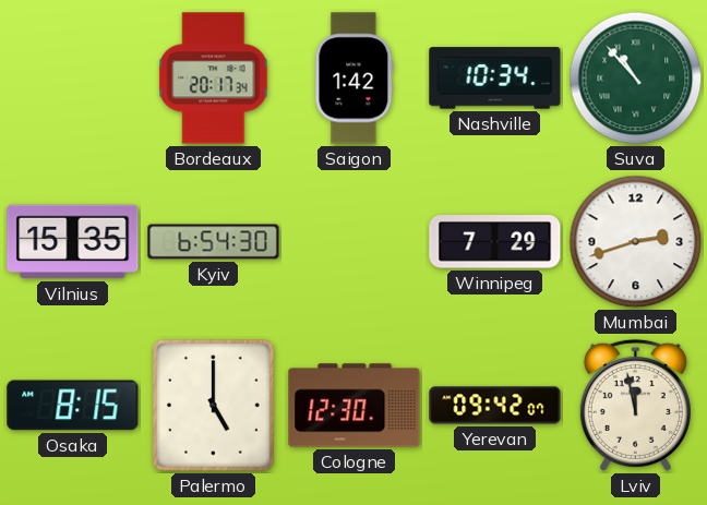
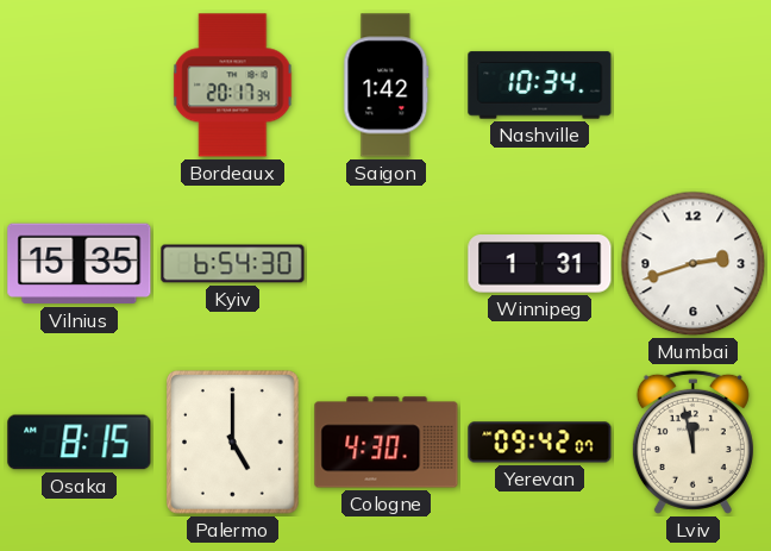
Suva: 10:53 -> none
Winnipeg: 7:29 -> 1:31
Cologne: 12:30 -> 4:30
